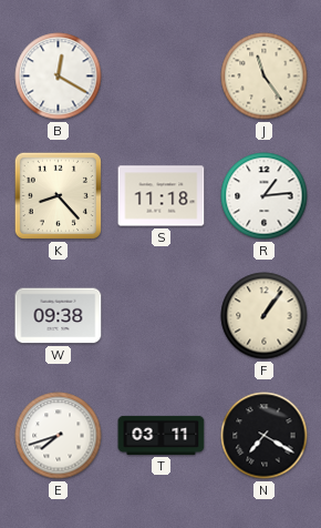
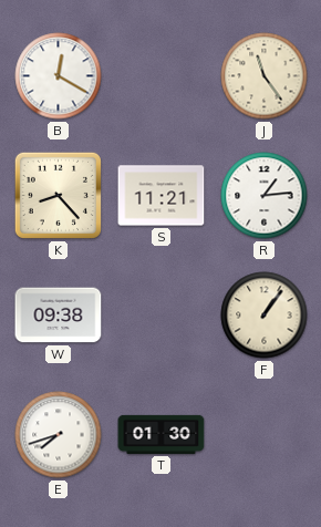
S: 11:18 -> 11:21
T: 03:11 -> 01:30
N: 7:20 -> none
